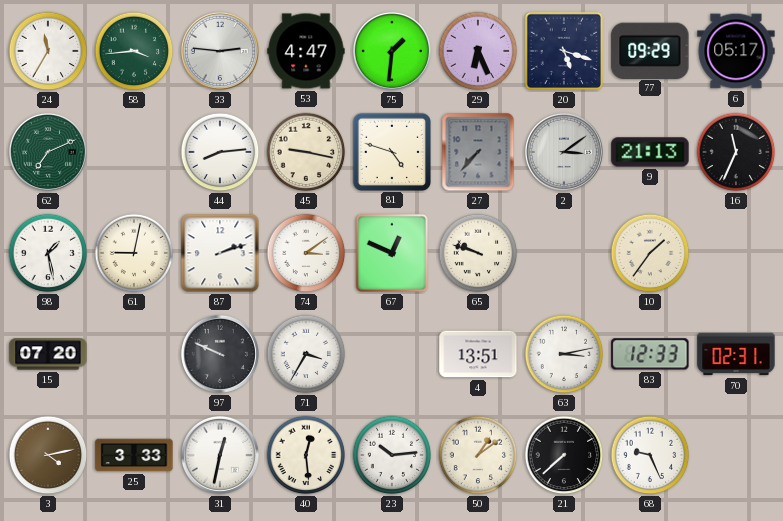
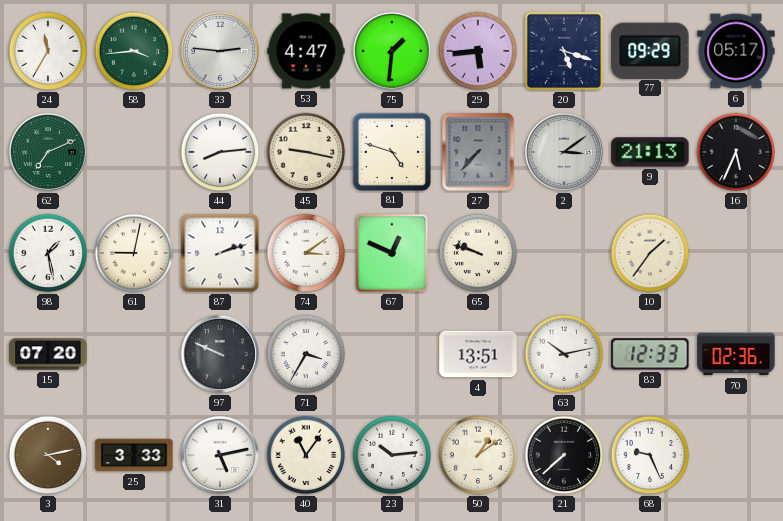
29: 6:26 -> 5:44
16: 11:34 -> 5:34
63: 3:13 -> 10:13
70: 02:31 -> 02:36
31: 12:32 -> 5:13
40: 12:29 -> 11:06
